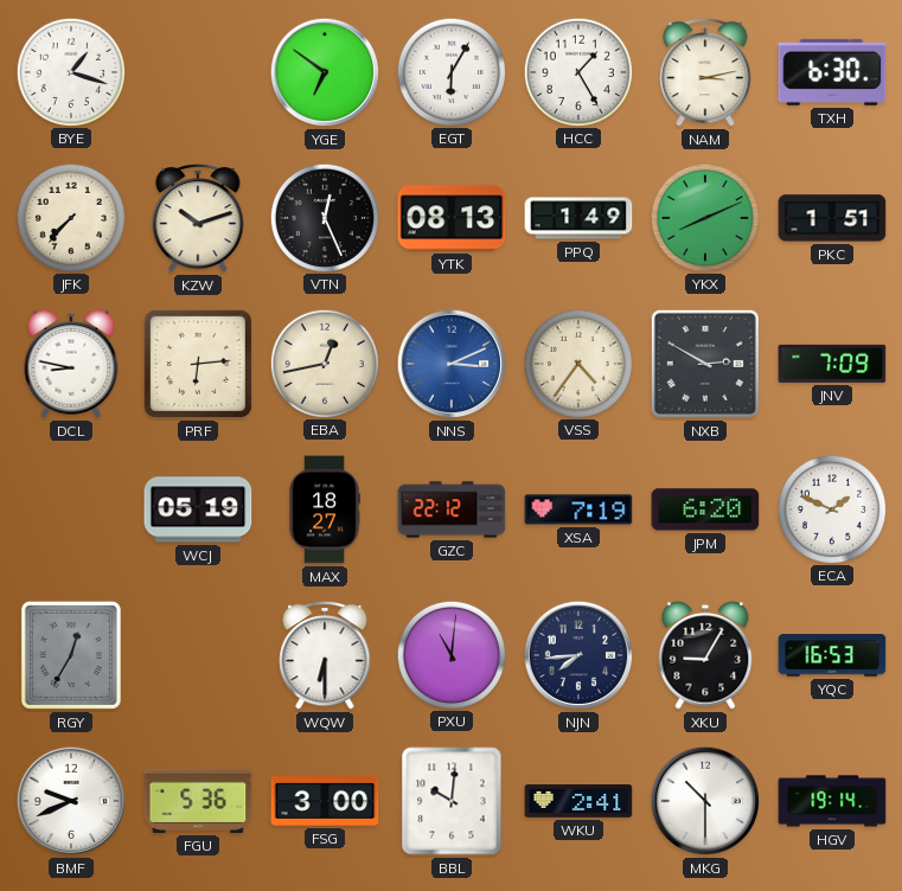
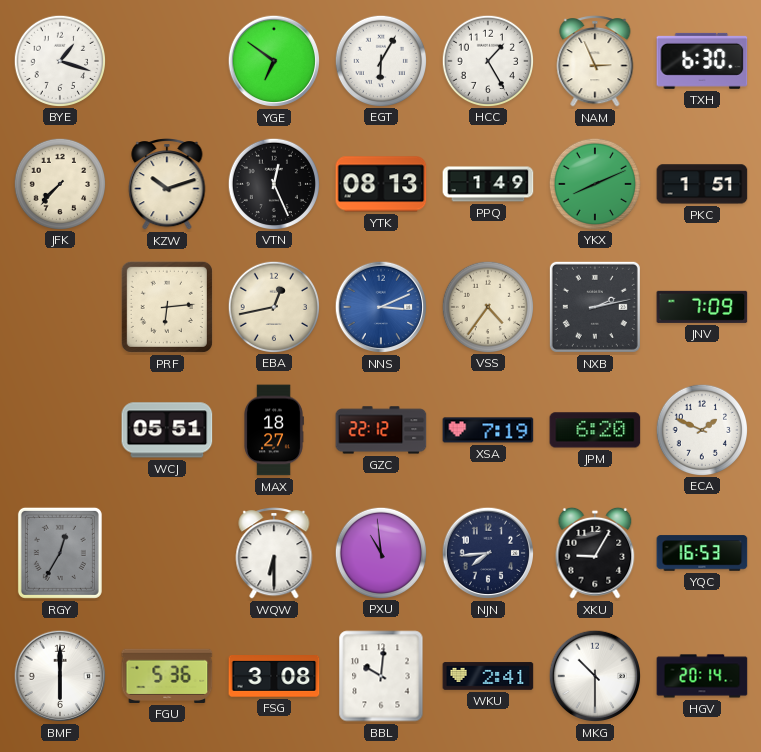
NAM: 3:13 -> 2:56
DCL: 8:47 -> none
NXB: 2:50 -> 2:13
WCJ: 05:19 -> 05:51
PXU: 11:01 -> 10:59
BMF: 9:41 -> 6:00
FSG: 3:00 -> 3:08
HGV: 19:14 -> 20:14
